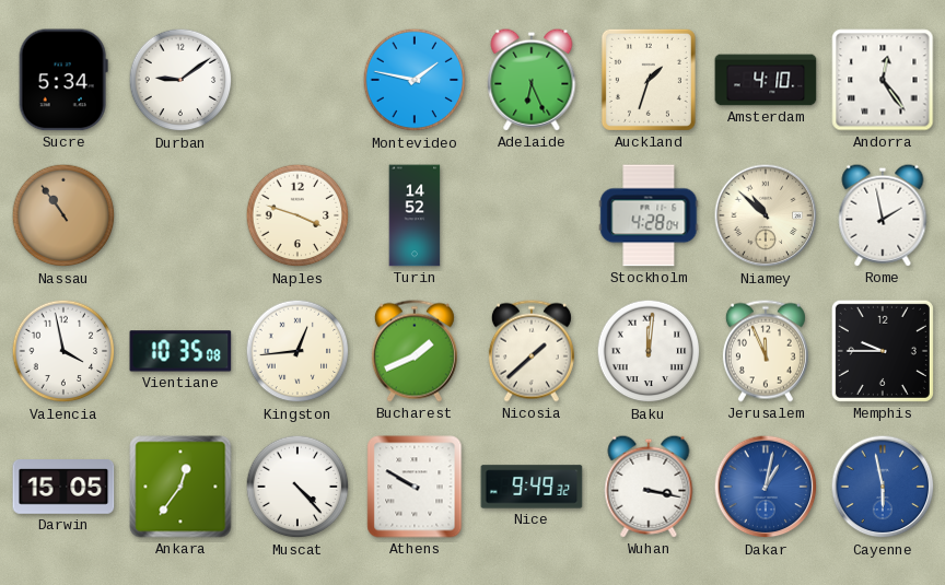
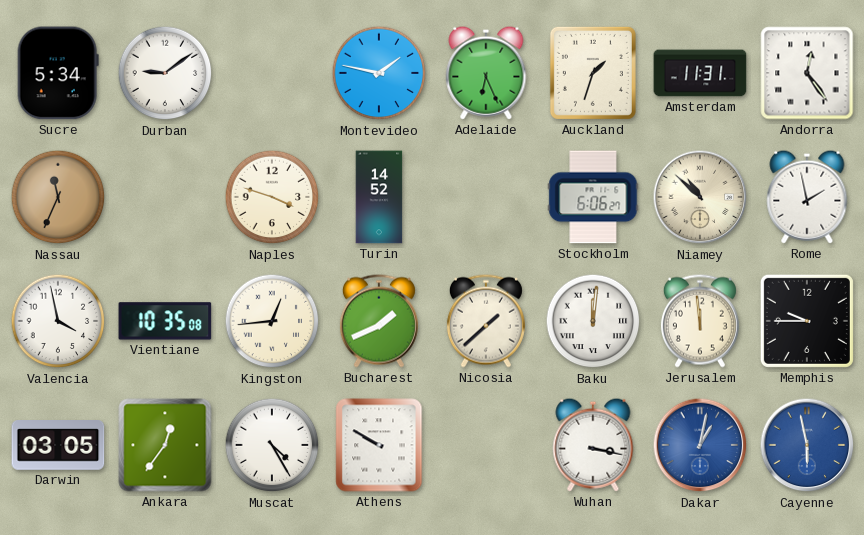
Amsterdam: 4:10 -> 11:31
Nassau: 10:54 -> 11:34
Stockholm: 4:28 -> 6:06
Jerusalem: 11:56 -> 11:59
Darwin: 15:05 -> 03:05
Muscat: 4:23 -> 4:25
Nice: 9:49 -> none
